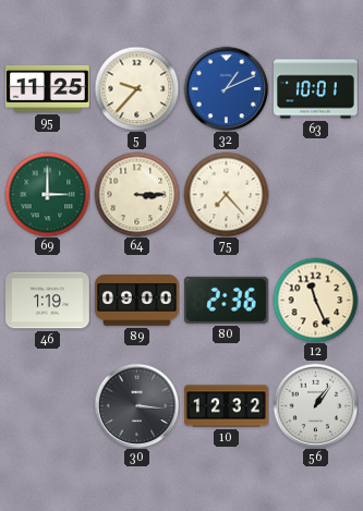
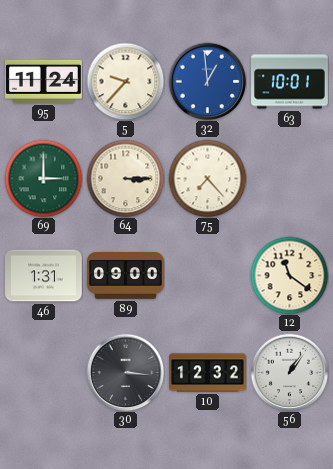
95: 11:25 -> 11:24
32: 1:11 -> 12:59
46: 1:19 -> 1:31
80: 2:36 -> none
12: 11:26 -> 11:21
